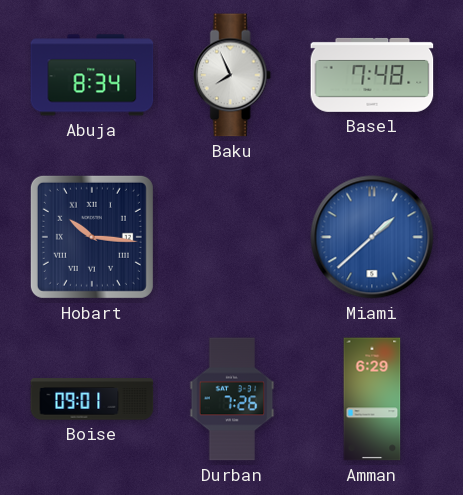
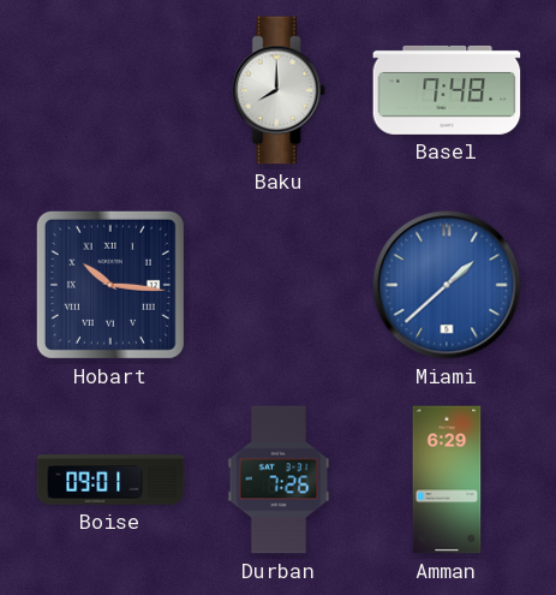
Abuja: 8:34 -> none
Baku: 7:56 -> 8:00
